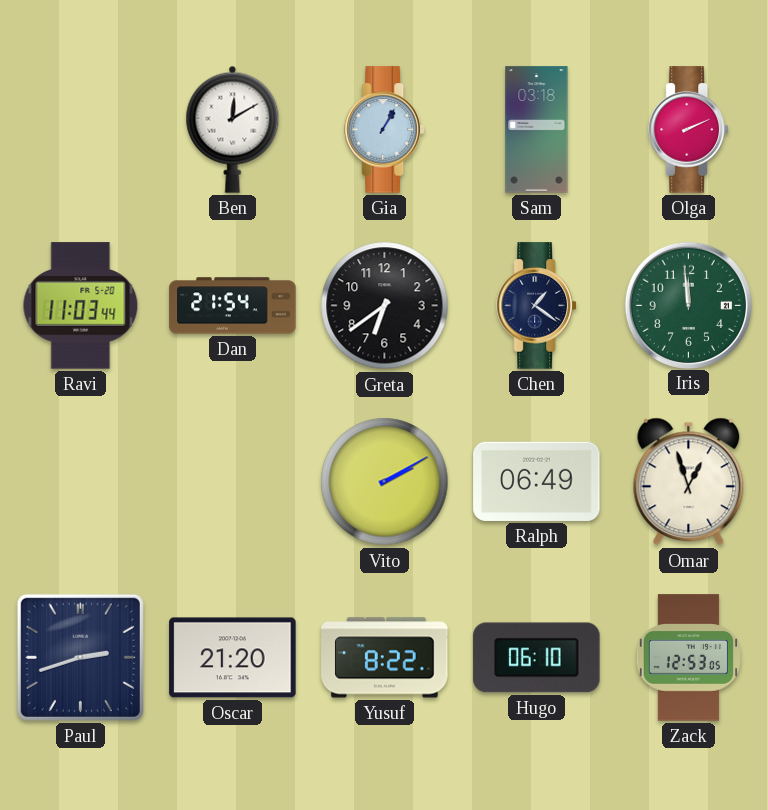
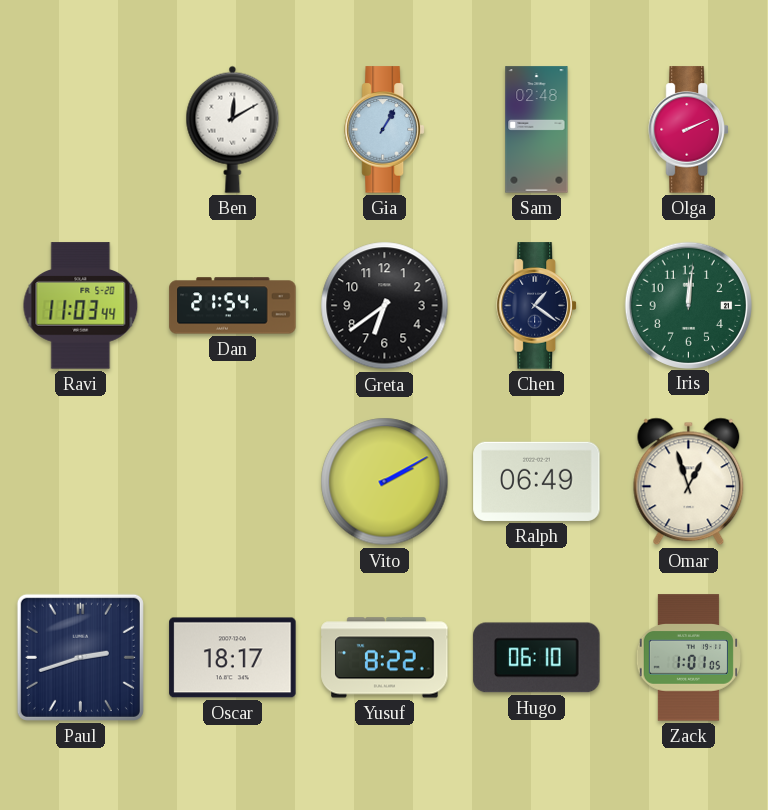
Sam: 03:18 -> 02:48
Iris: 11:59 -> 12:01
Oscar: 21:20 -> 18:17
Zack: 12:53 -> 1:01
